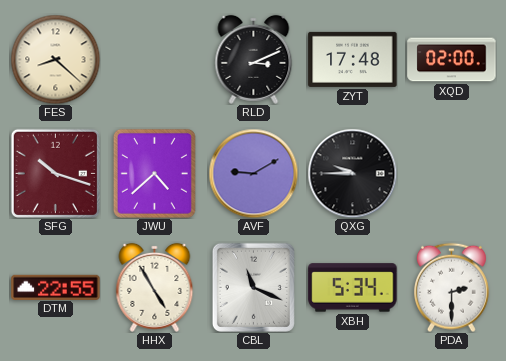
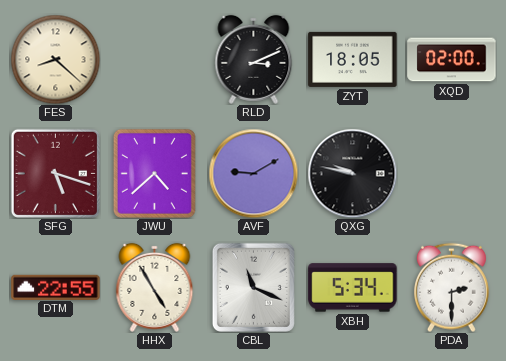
ZYT: 17:48 -> 18:05
SFG: 10:18 -> 5:18
QXG: 9:45 -> 9:47
